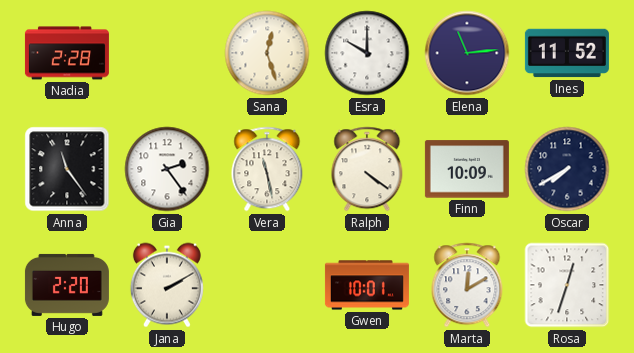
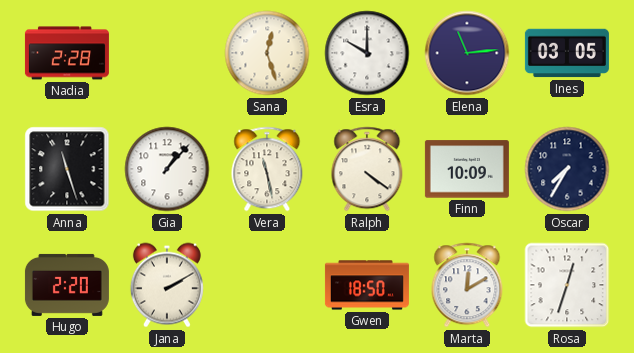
Ines: 11:52 -> 03:05
Anna: 11:24 -> 11:27
Gia: 2:24 -> 1:07
Oscar: 7:40 -> 7:35
Gwen: 10:01 -> 18:50
